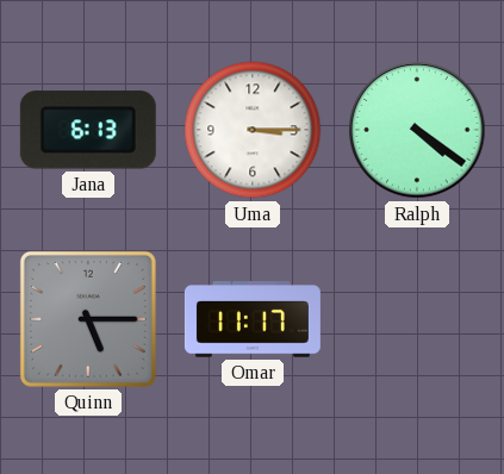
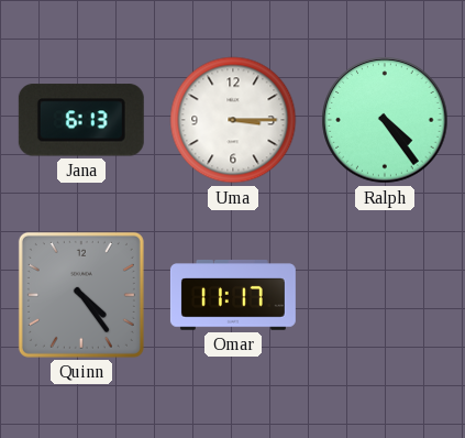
Ralph: 4:21 -> 4:24
Quinn: 5:15 -> 4:24
